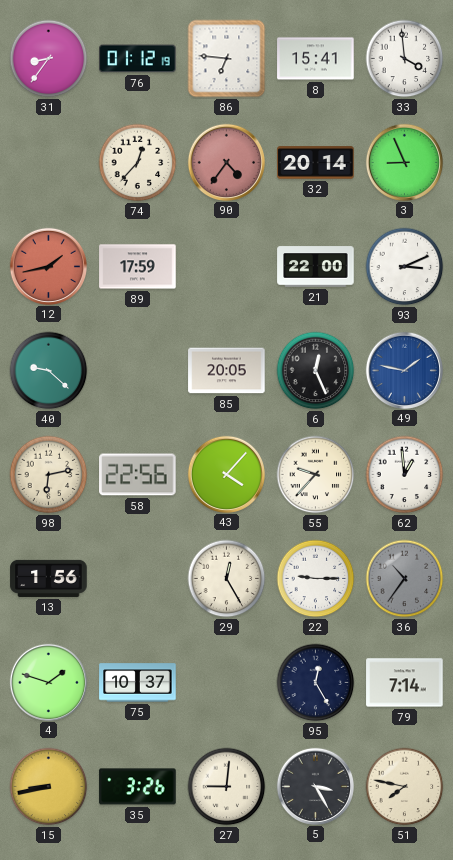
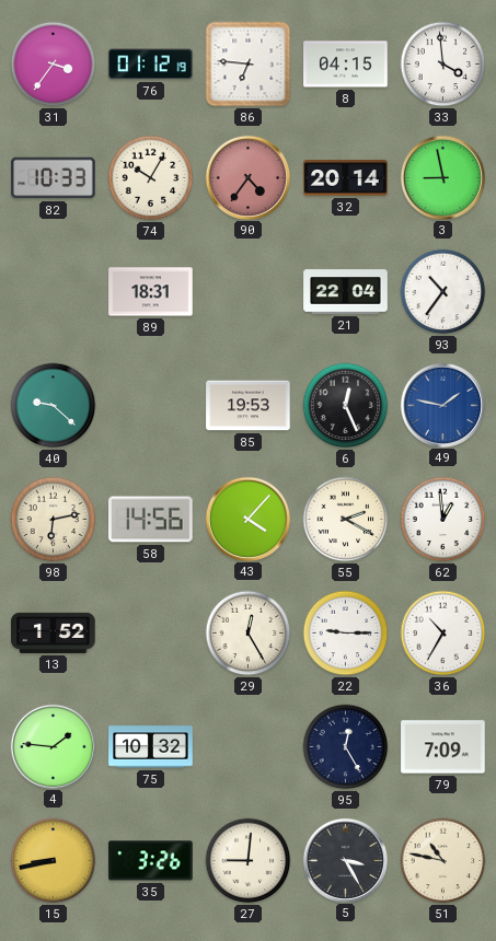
31: 8:36 -> 3:36
8: 15:41 -> 04:15
82: none -> 10:33
74: 12:37 -> 10:05
3: 8:56 -> 8:58
12: 1:43 -> none
89: 17:59 -> 18:31
21: 22:00 -> 22:04
93: 3:11 -> 10:36
85: 20:05 -> 19:53
58: 22:56 -> 14:56
55: 9:37 -> 2:20
13: 1:56 -> 1:52
36: 10:36 -> 10:35
36 dial: grey -> white
4: 1:48 -> 1:46
75: 10:37 -> 10:32
79: 7:14 -> 7:09
51: 7:47 -> 10:47
